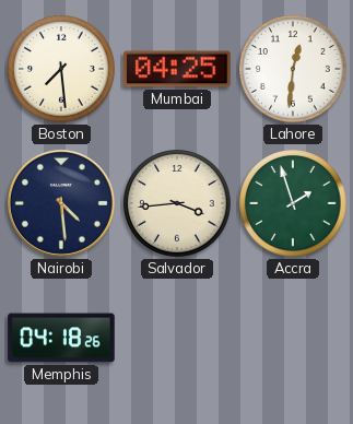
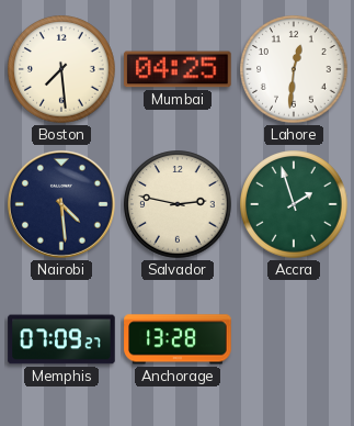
Salvador: 3:44 -> 2:47
Memphis: 04:18 -> 07:09
Anchorage: none -> 13:28
